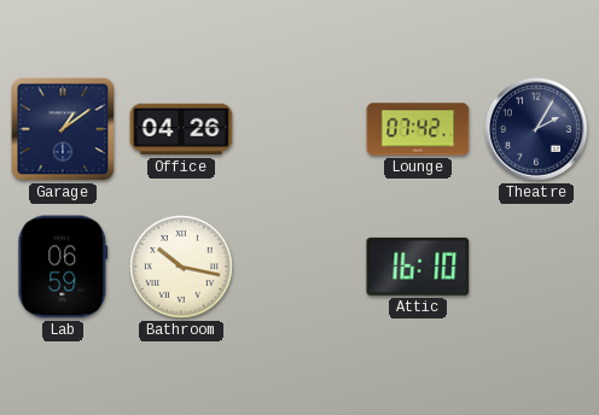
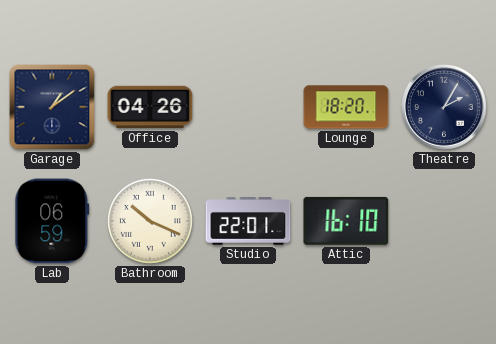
Lounge: 07:42 -> 18:20
Bathroom: 10:17 -> 10:19
Studio: none -> 22:01
